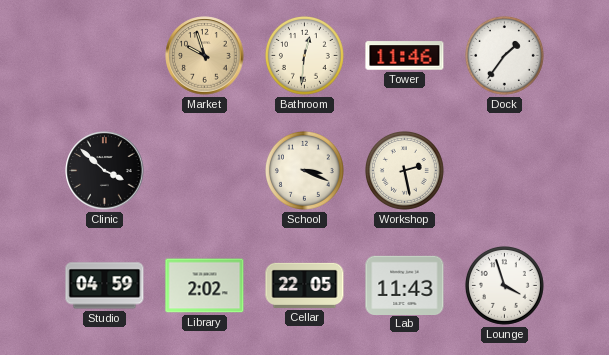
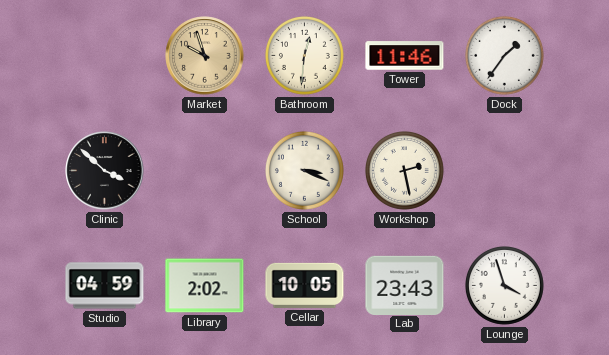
Cellar: 22:05 -> 10:05
Lab: 11:43 -> 23:43
